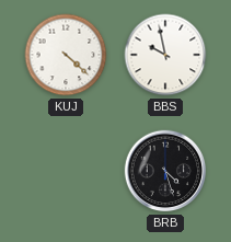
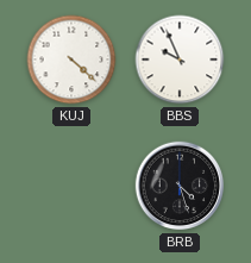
BBS: 9:58 -> 9:56
